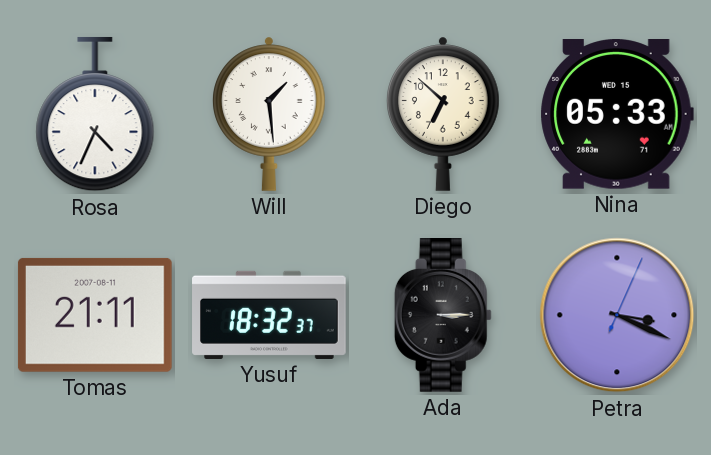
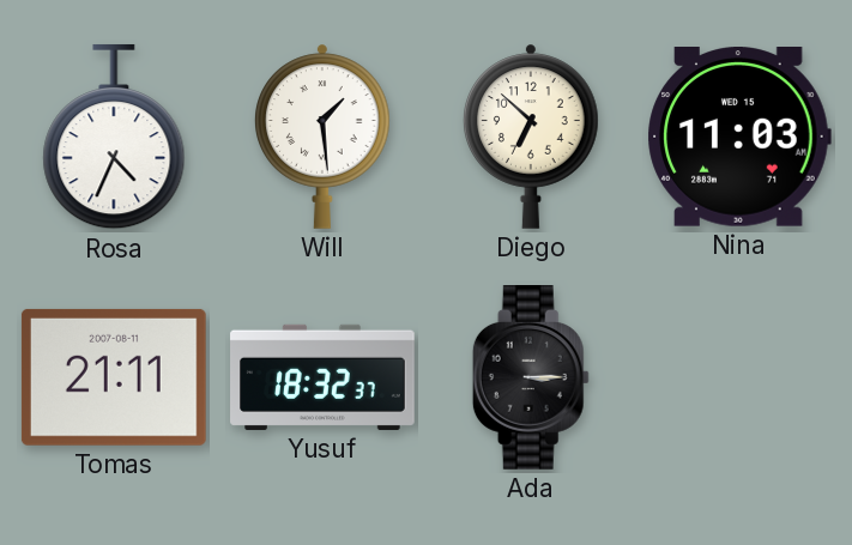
Nina: 05:33 -> 11:03
Petra: 3:19 -> none
